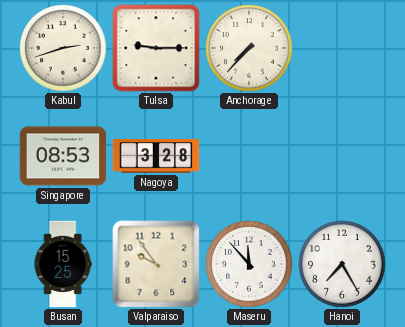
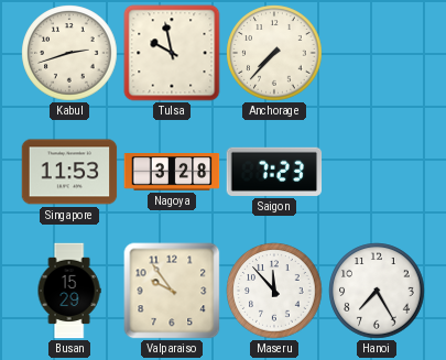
Tulsa: 9:15 -> 9:58
Singapore: 08:53 -> 11:53
Saigon: none -> 7:23
Busan: 15:25 -> 15:29
